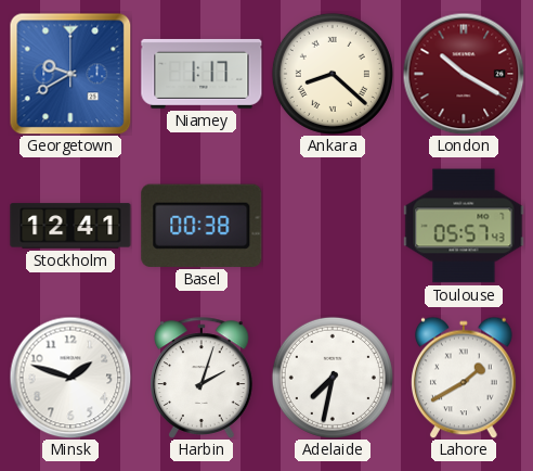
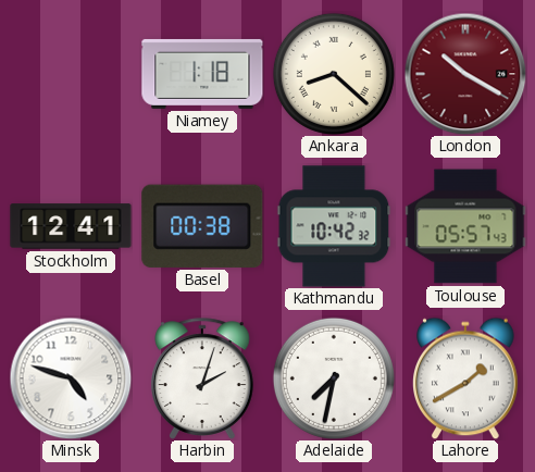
Georgetown: 9:40 -> none
Niamey: 1:17 -> 1:18
Kathmandu: none -> 10:42
Minsk: 1:48 -> 4:48
